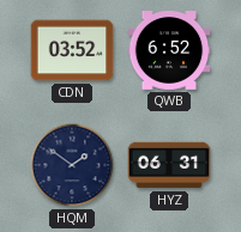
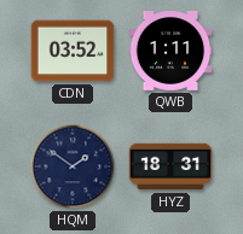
QWB: 6:52 -> 1:11
HYZ: 06:31 -> 18:31
